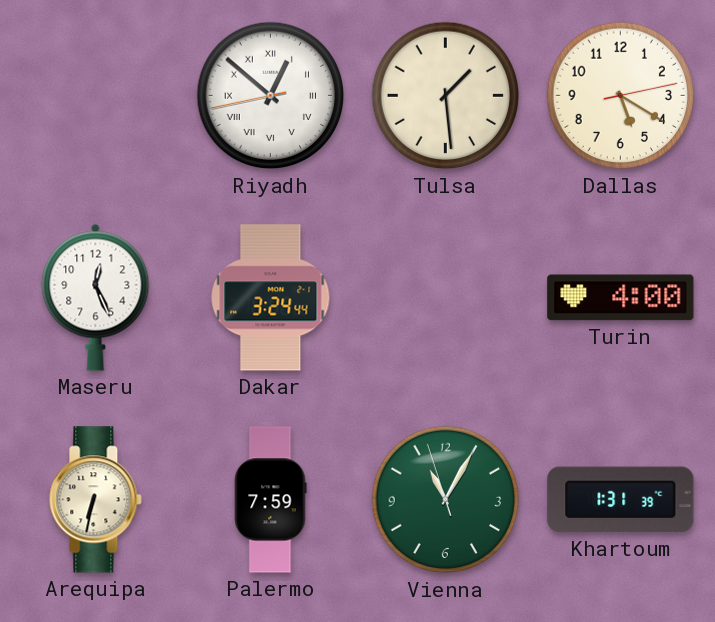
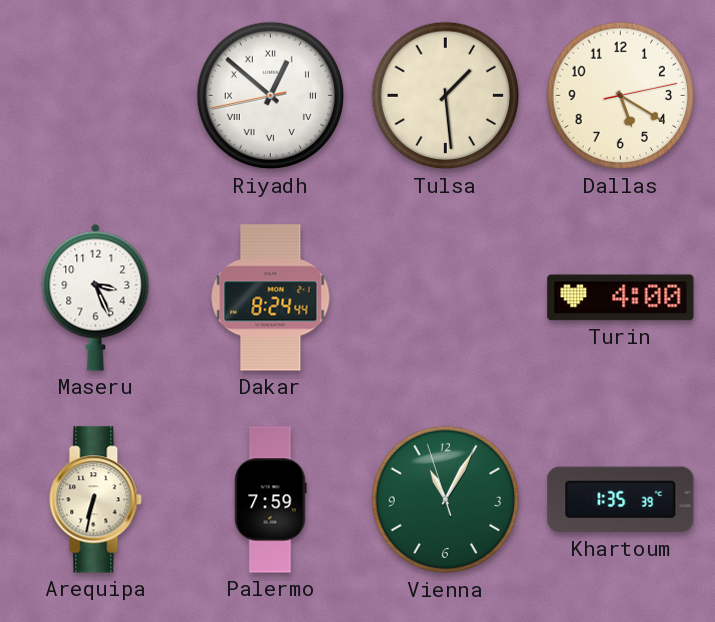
Maseru: 12:26 -> 3:26
Dakar: 3:24 -> 8:24
Khartoum: 1:31 -> 1:35
